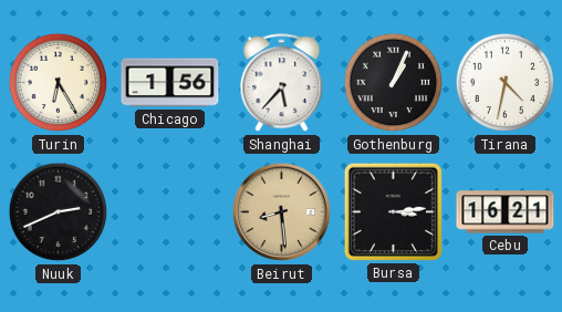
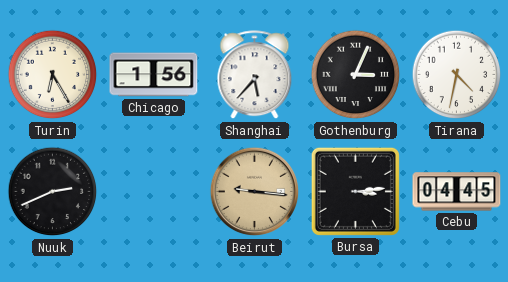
Gothenburg: 1:04 -> 3:04
Beirut: 8:29 -> 9:16
Cebu: 16:21 -> 04:45
